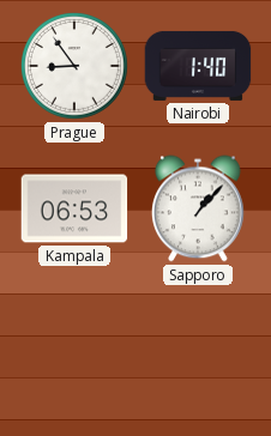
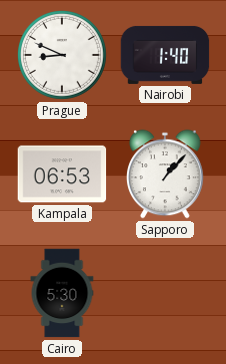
Prague: 8:54 -> 8:49
Cairo: none -> 5:30
